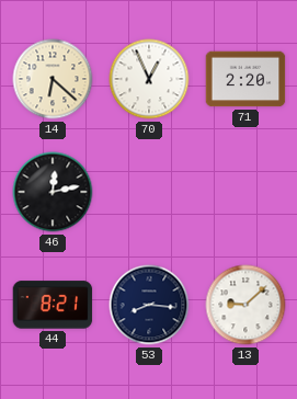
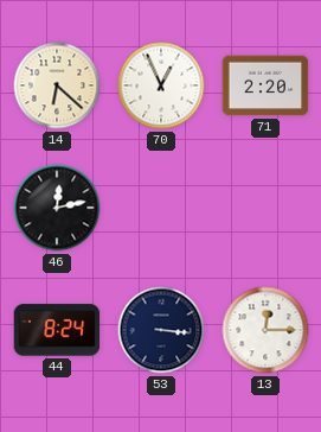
44: 8:21 -> 8:24
53: 8:16 -> 3:16
13: 9:08 -> 12:15
